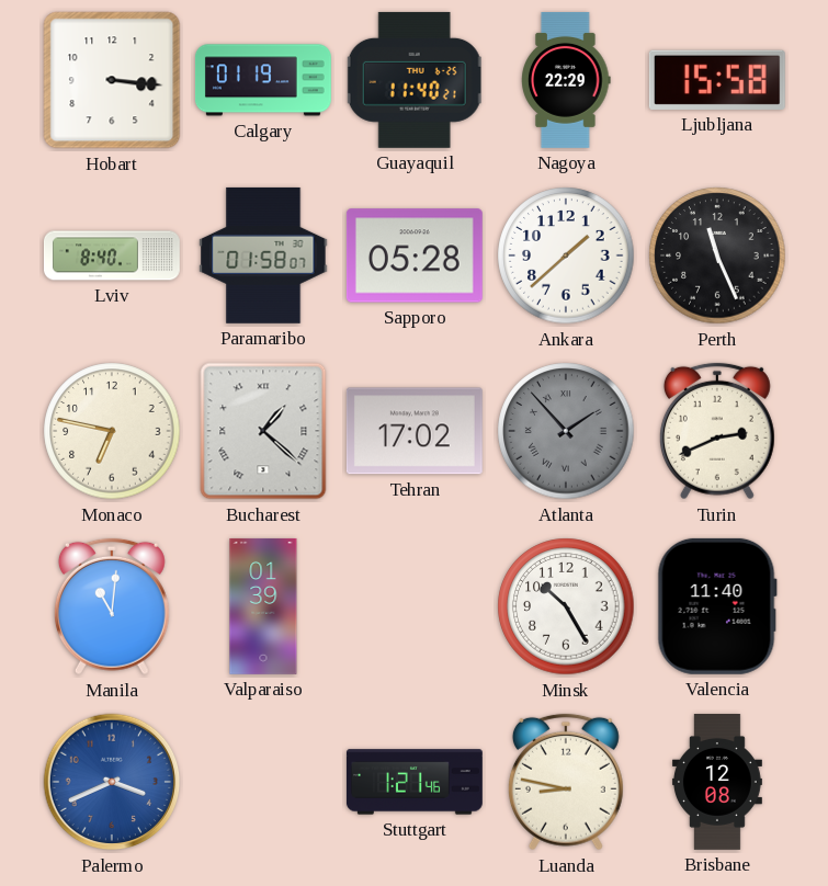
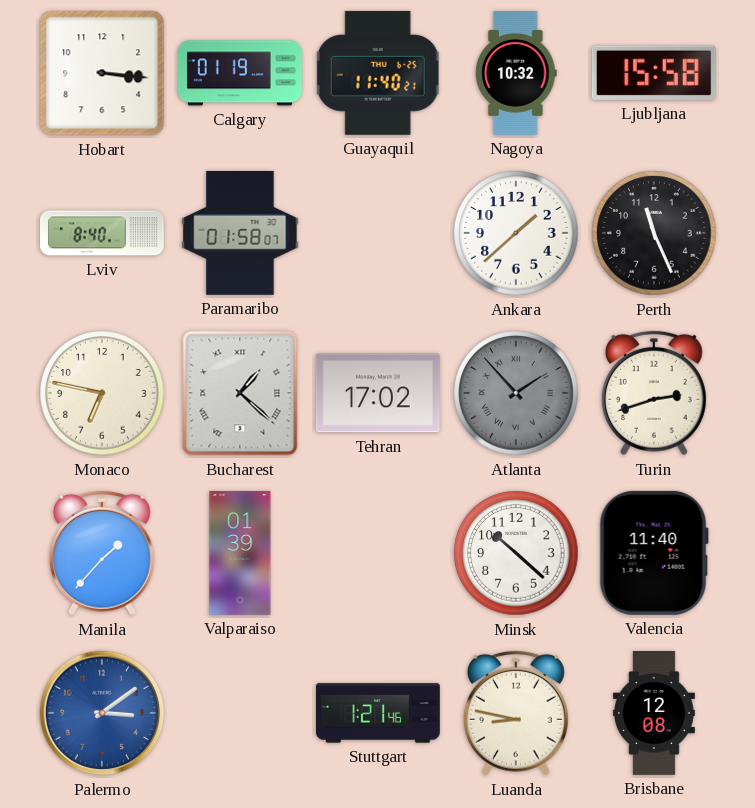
Nagoya: 22:29 -> 10:32
Sapporo: 05:28 -> none
Turin: 2:41 -> 2:42
Manila: 11:01 -> 1:37
Minsk: 10:25 -> 10:22
Palermo: 3:41 -> 3:09
